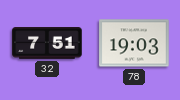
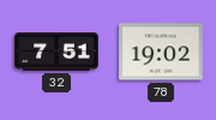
78: 19:03 -> 19:02
